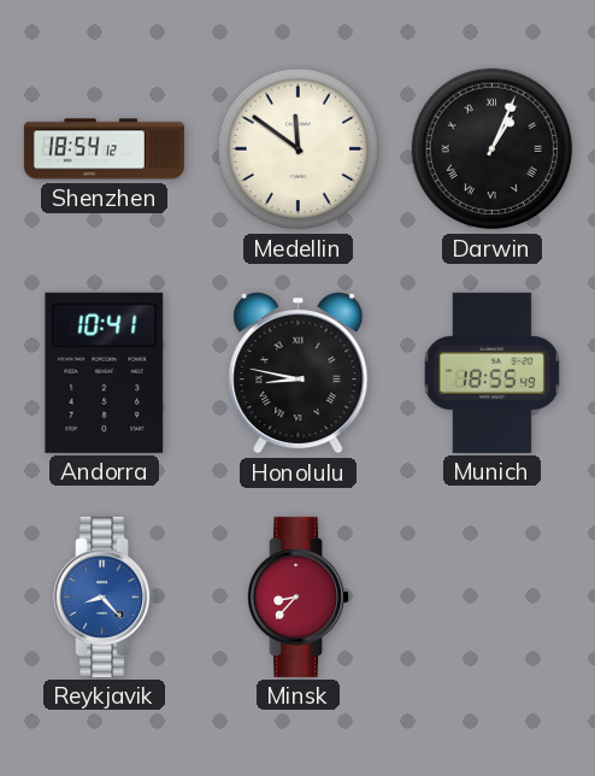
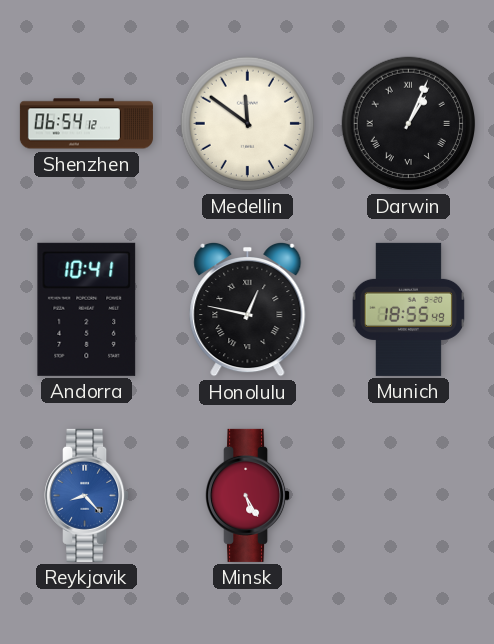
Shenzhen: 18:54 -> 06:54
Honolulu: 8:47 -> 12:47
Minsk: 8:37 -> 5:25
